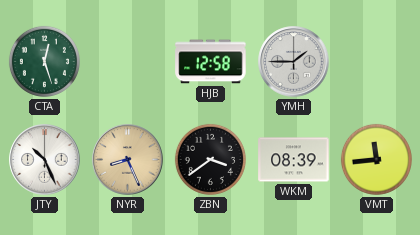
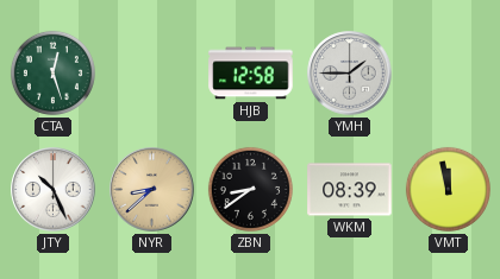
NYR: 8:26 -> 8:38
ZBN: 3:39 -> 8:39
VMT: 11:44 -> 11:58
